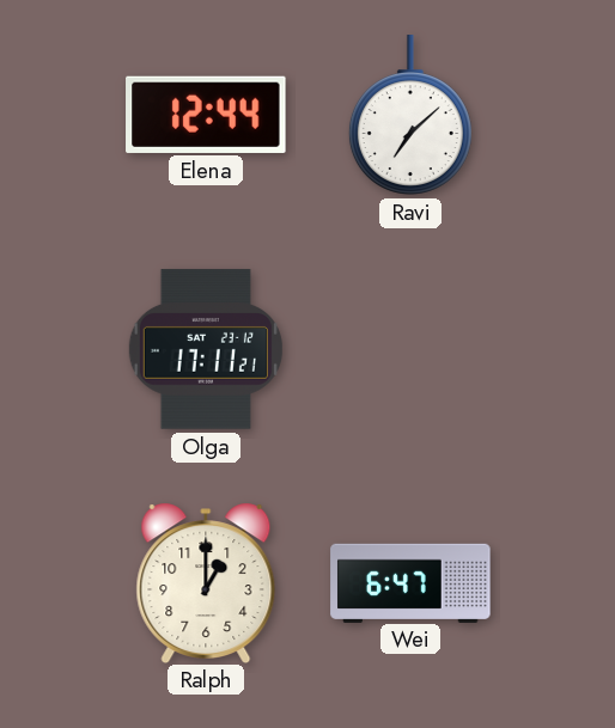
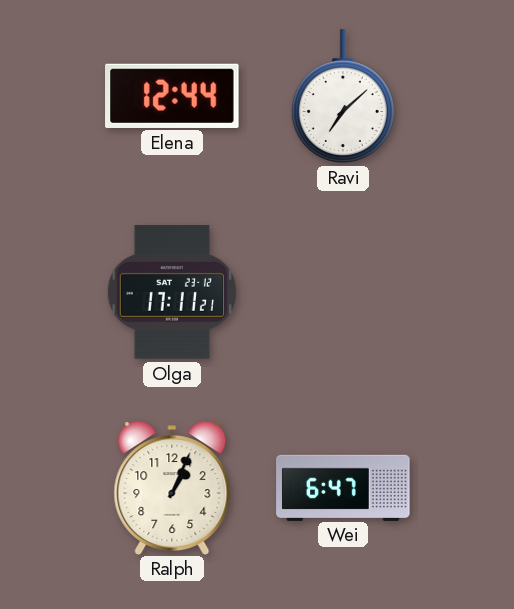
Ralph: 1:00 -> 1:04
